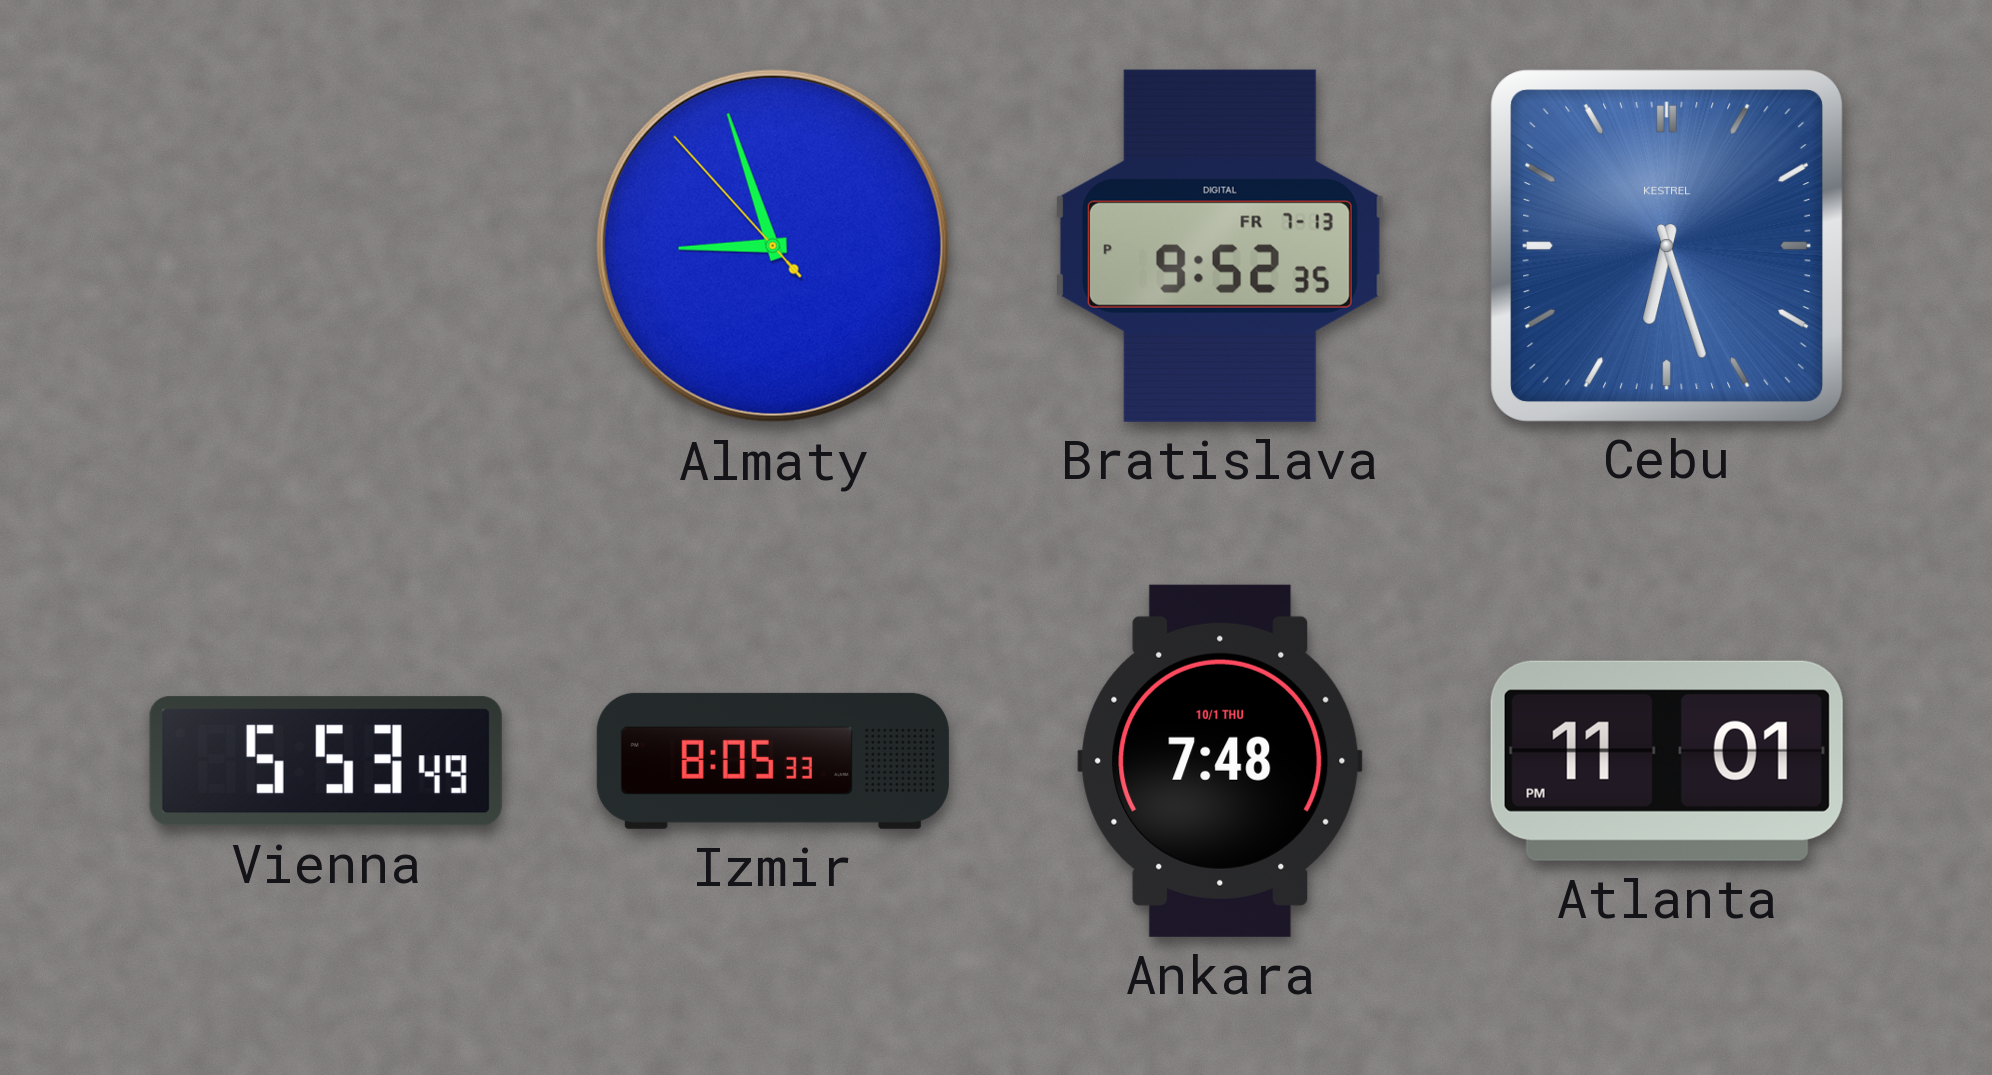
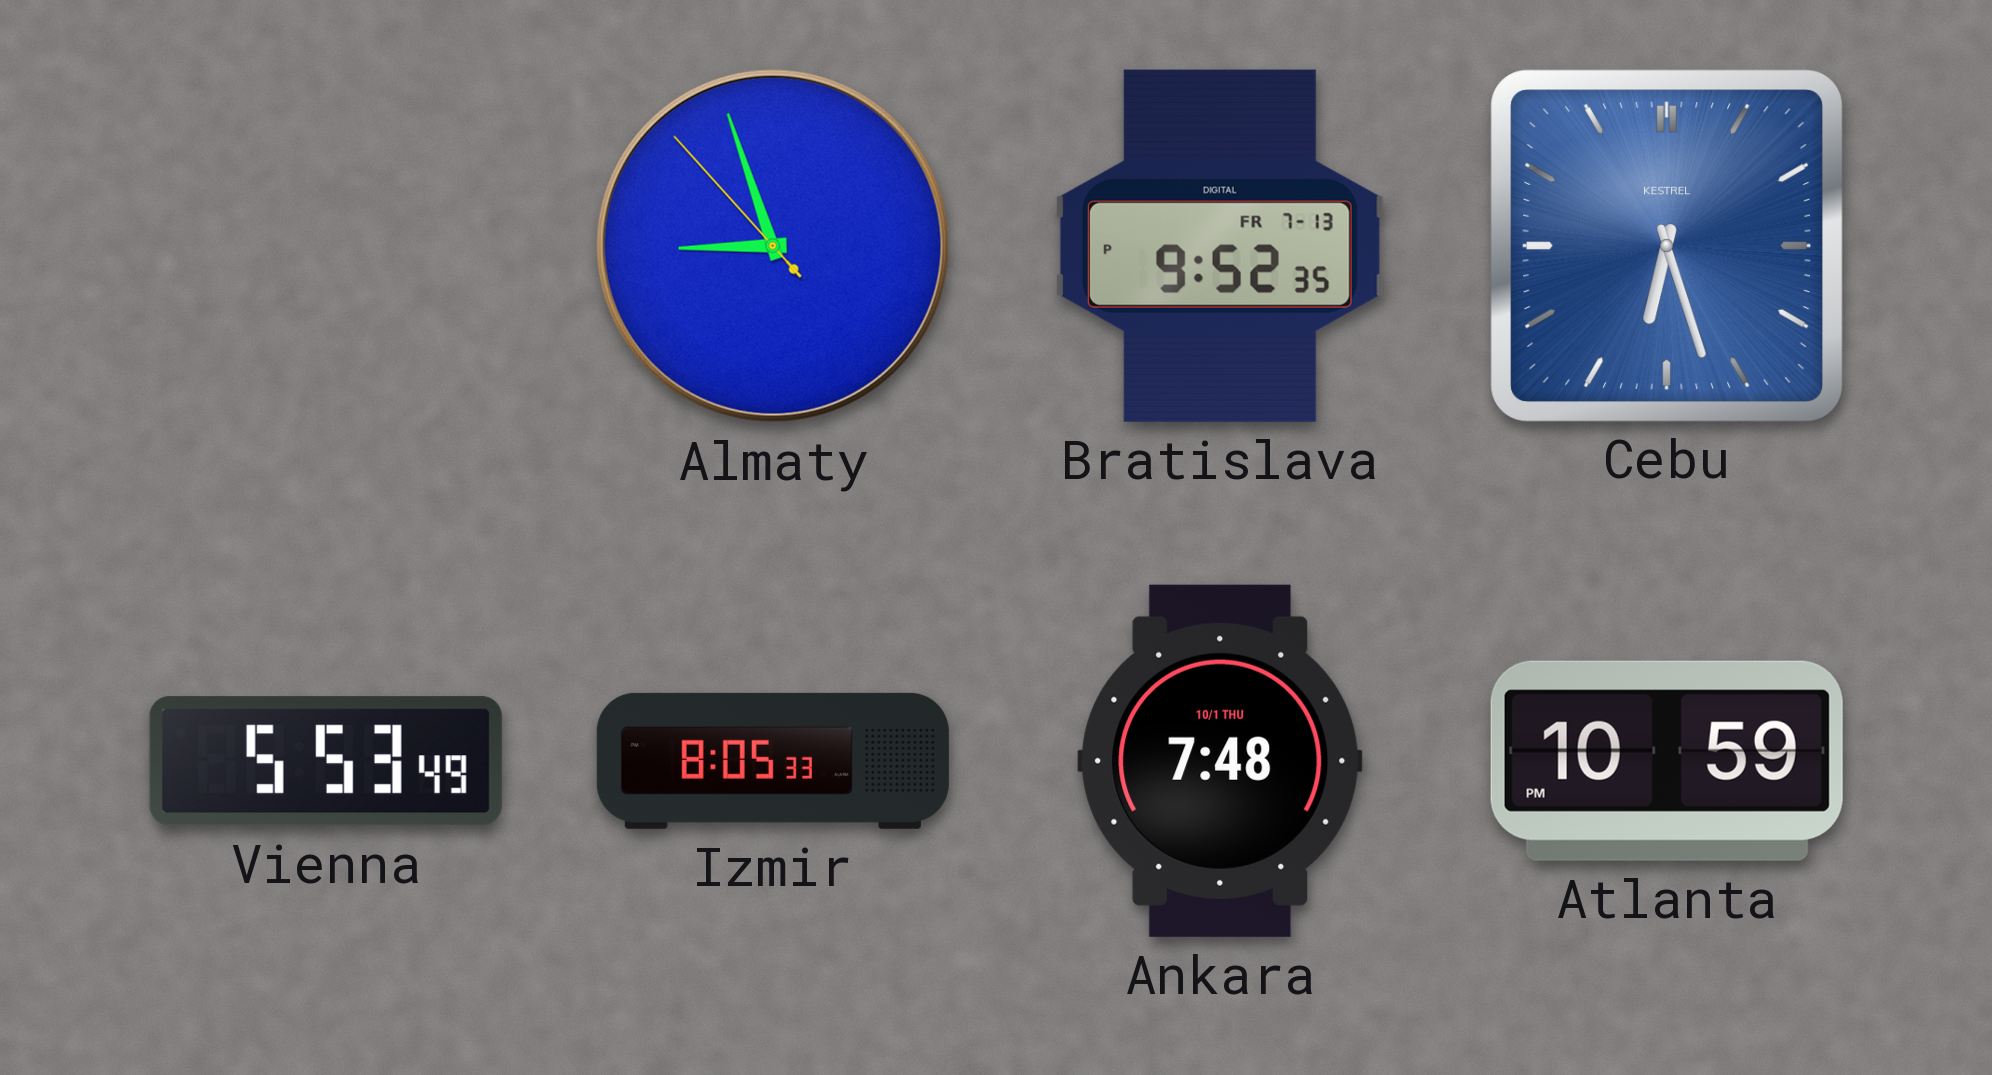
Atlanta: 11:01 -> 10:59
